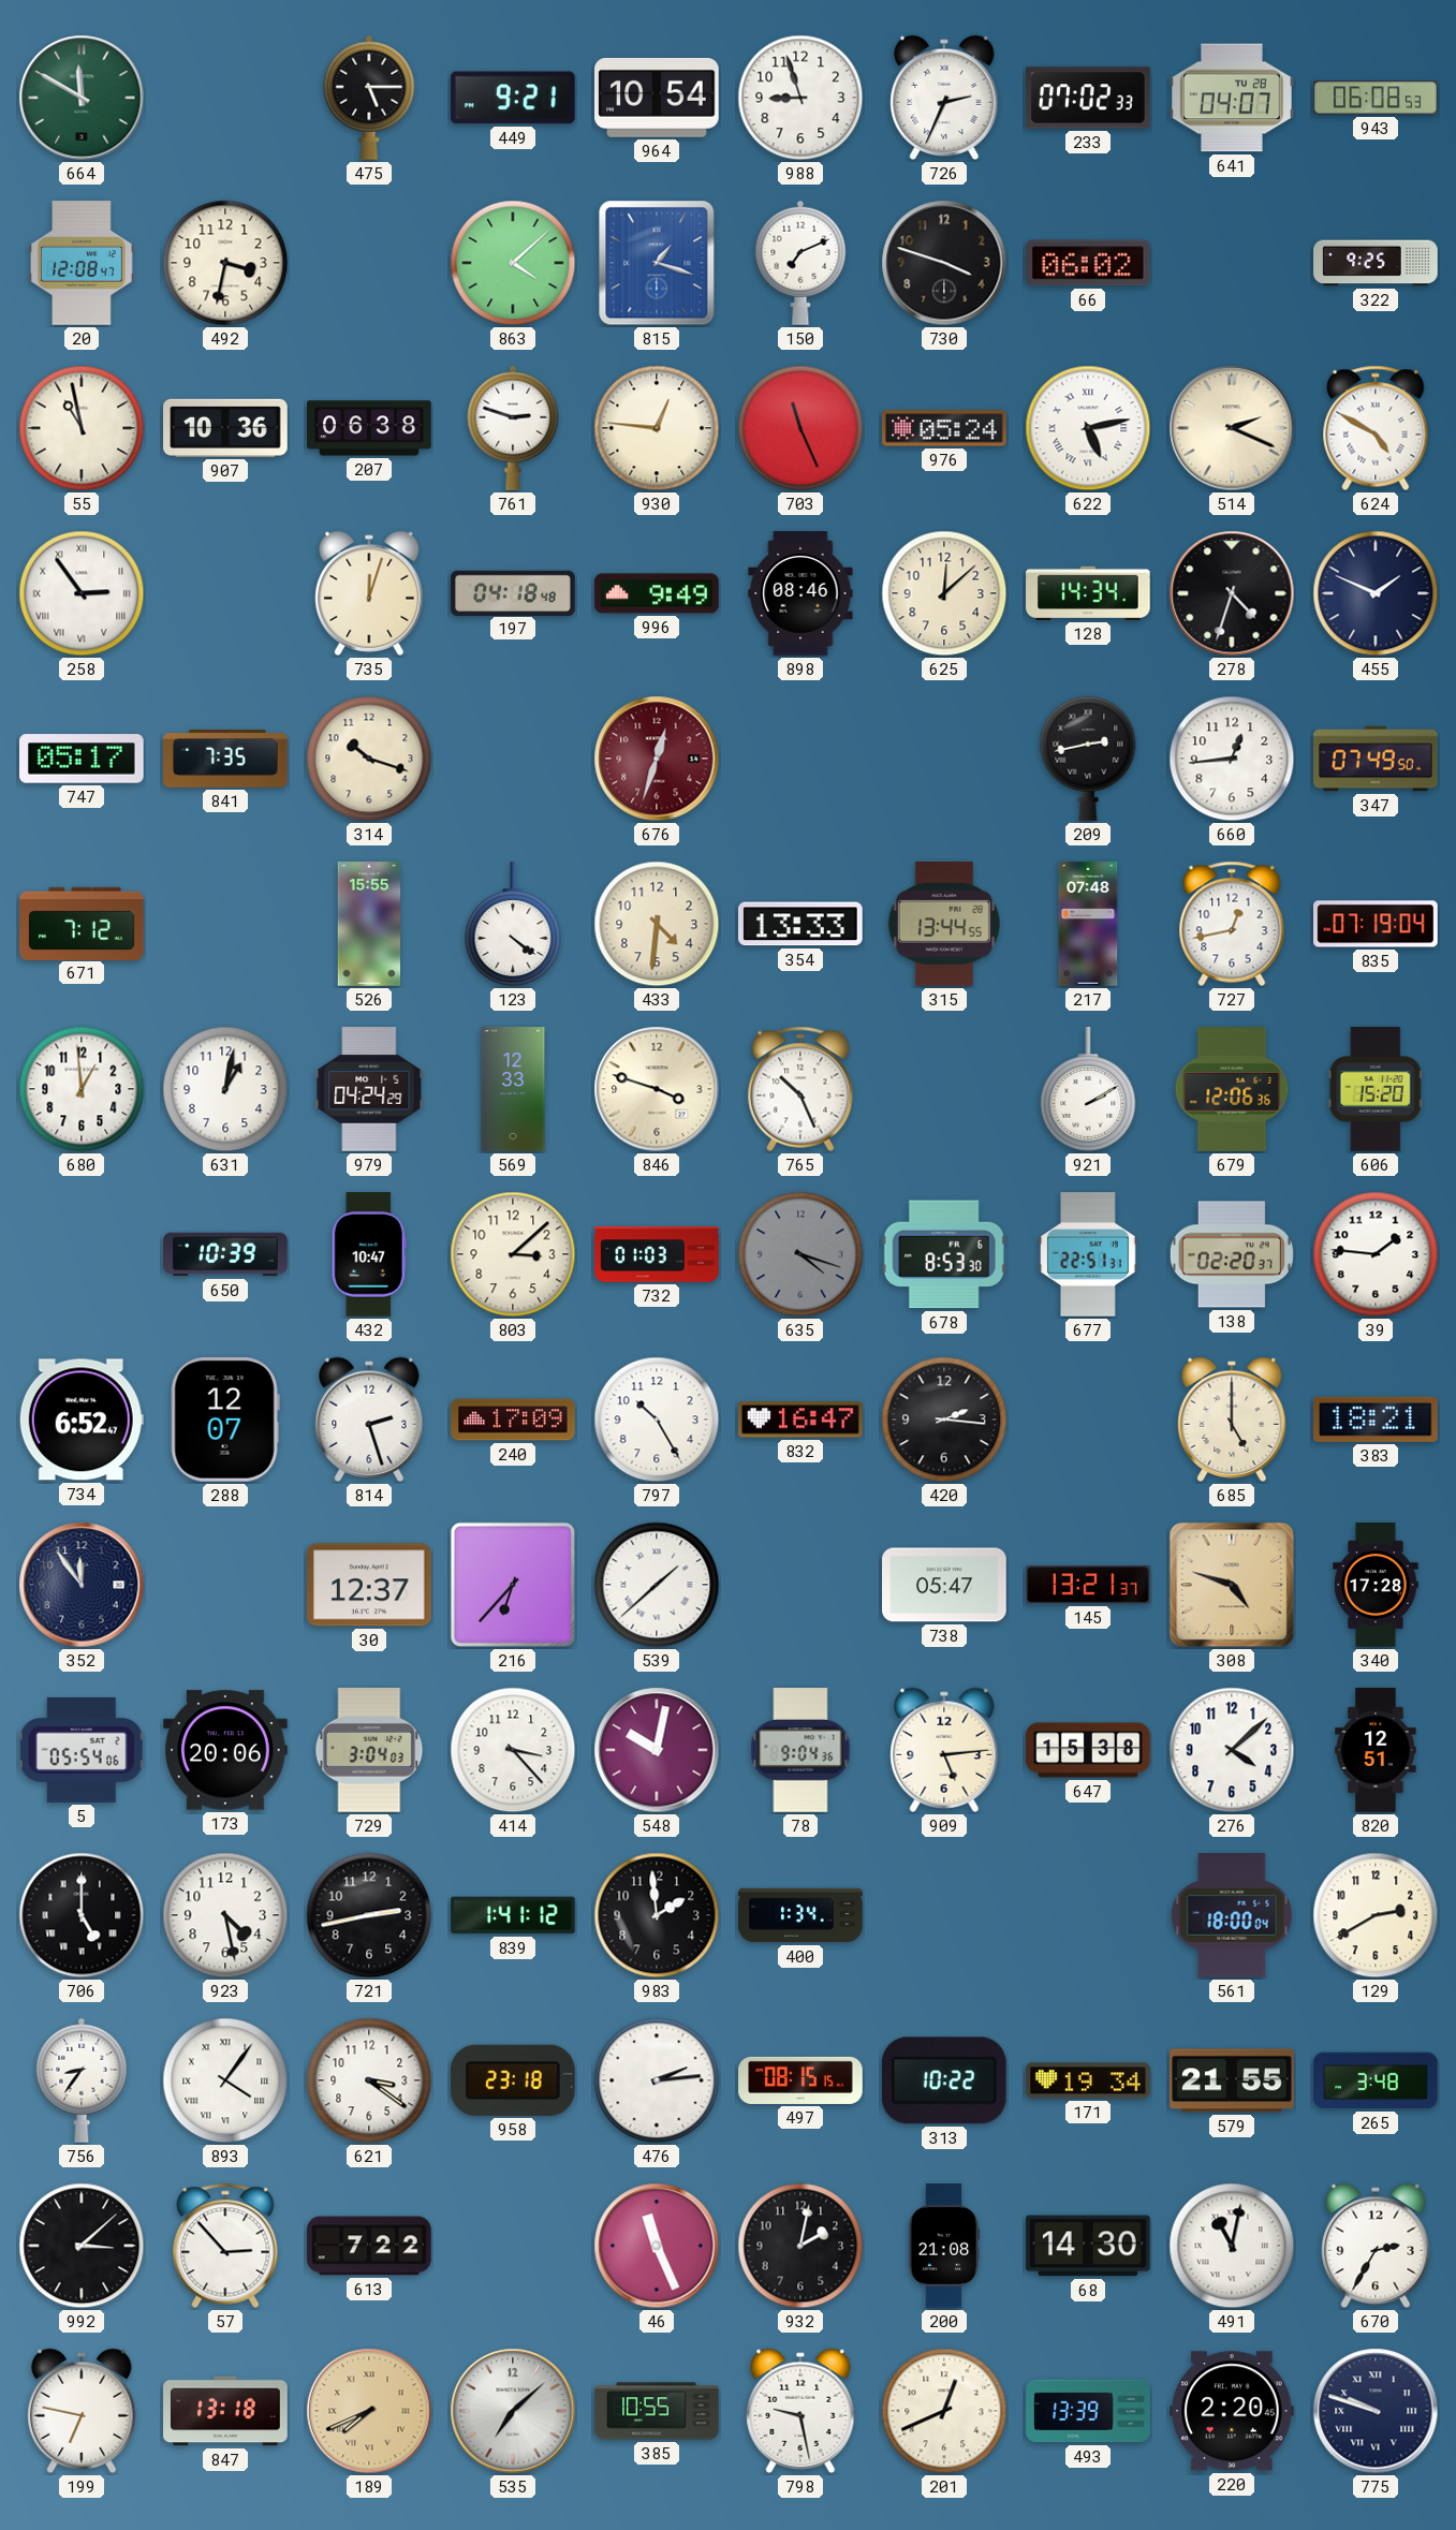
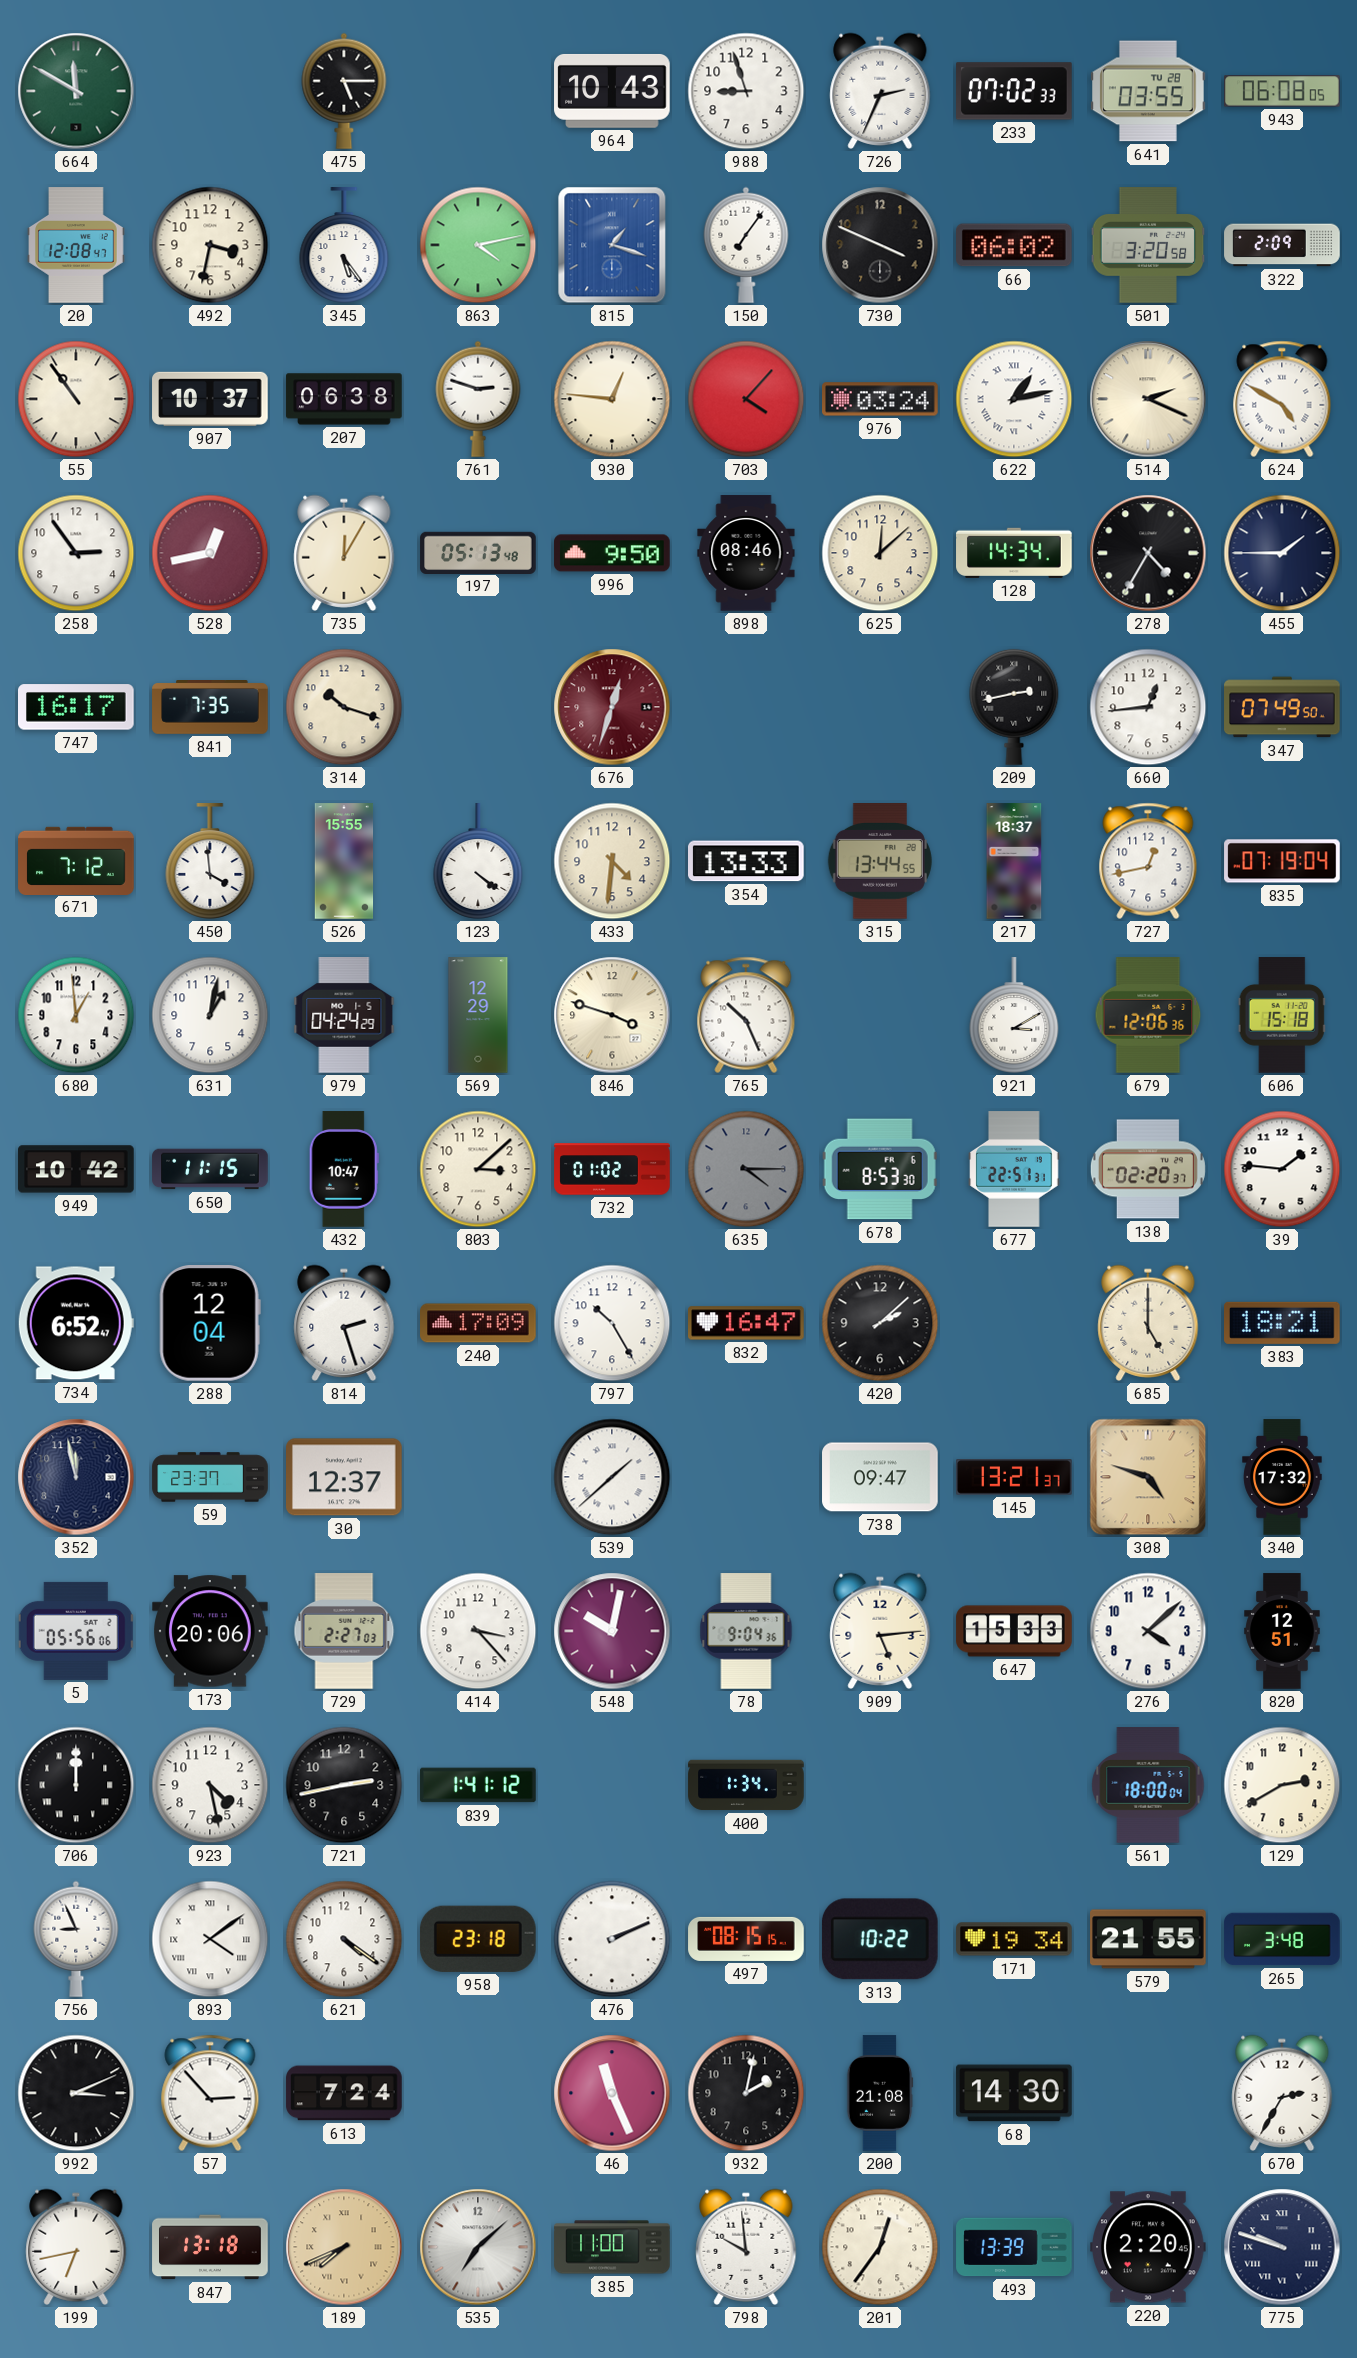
449: 9:21 -> none
964: 10:54 -> 10:43
641: 04:07 -> 03:55
943: 06:08:53 -> 06:08:05
345: none -> 5:24
863: 4:08 -> 4:13
150: 7:11 -> 7:06
730: 3:48 -> 3:49
501: none -> 3:20
322: 9:25 -> 2:09
55: 10:58 -> 10:54
907: 10:36 -> 10:37
703: 11:26 -> 4:07
976: 05:24 -> 03:24
622: 5:13 -> 1:13
258 numerals: Roman -> Arabic
528: none -> 12:43
735: 12:03 -> 12:05
197: 04:18 -> 05:13
996: 9:49 -> 9:50
278: 4:33 -> 4:35
455: 1:49 -> 1:45
747: 05:17 -> 16:17
450: none -> 3:59
217: 07:48 -> 18:37
569: 12:33 -> 12:29
921: 2:10 -> 3:10
606: 15:20 -> 15:18
949: none -> 10:42
650: 10:39 -> 11:15
732: 01:03 -> 01:02
635: 4:18 -> 4:15
288: 12:07 -> 12:04
420: 2:16 -> 2:08
352: 11:54 -> 11:58
59: none -> 23:37
216: 6:37 -> none
738: 05:47 -> 09:47
340: 17:28 -> 17:32
5: 05:54 -> 05:56
729: 3:04 -> 2:27
647: 15:38 -> 15:33
706: 5:00 -> 12:00
983: 1:59 -> none
756: 8:36 -> 8:56
893: 4:06 -> 4:09
621: 3:21 -> 4:21
476: 2:14 -> 2:11
992: 3:08 -> 3:11
613: 7:22 -> 7:24
491: 11:02 -> none
199: 6:47 -> 6:43
385: 10:55 -> 11:00
798: 9:28 -> 9:59
201: 12:41 -> 12:36
